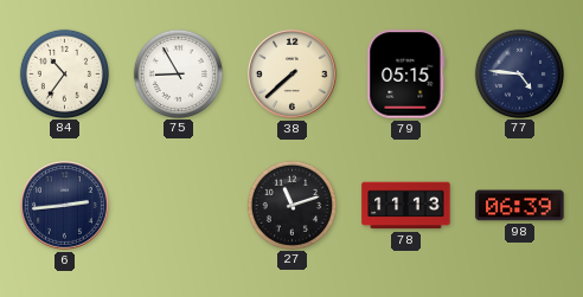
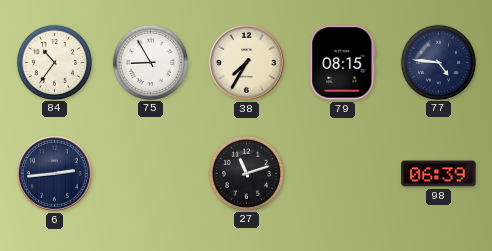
38: 7:38 -> 7:35
79: 05:15 -> 08:15
78: 11:13 -> none
